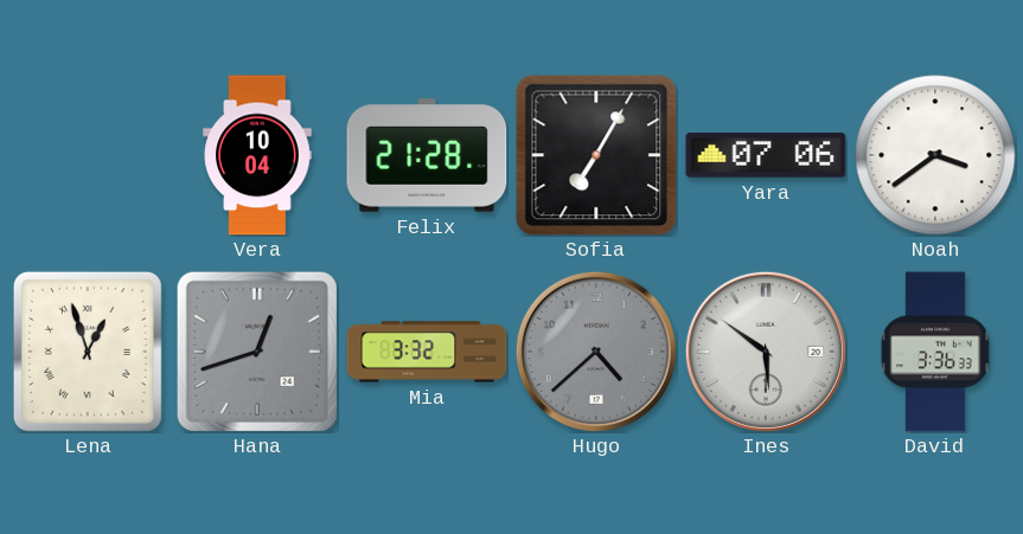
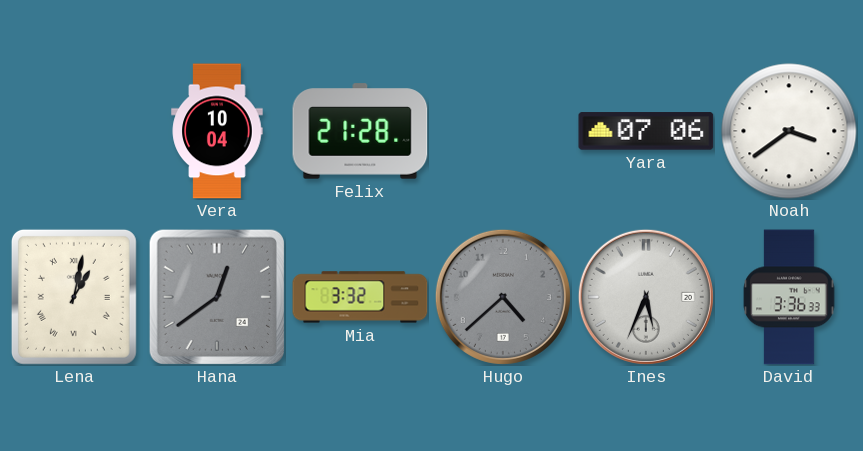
Sofia: 7:05 -> none
Lena: 12:57 -> 1:02
Hana: 12:42 -> 12:39
Ines: 5:51 -> 5:34
